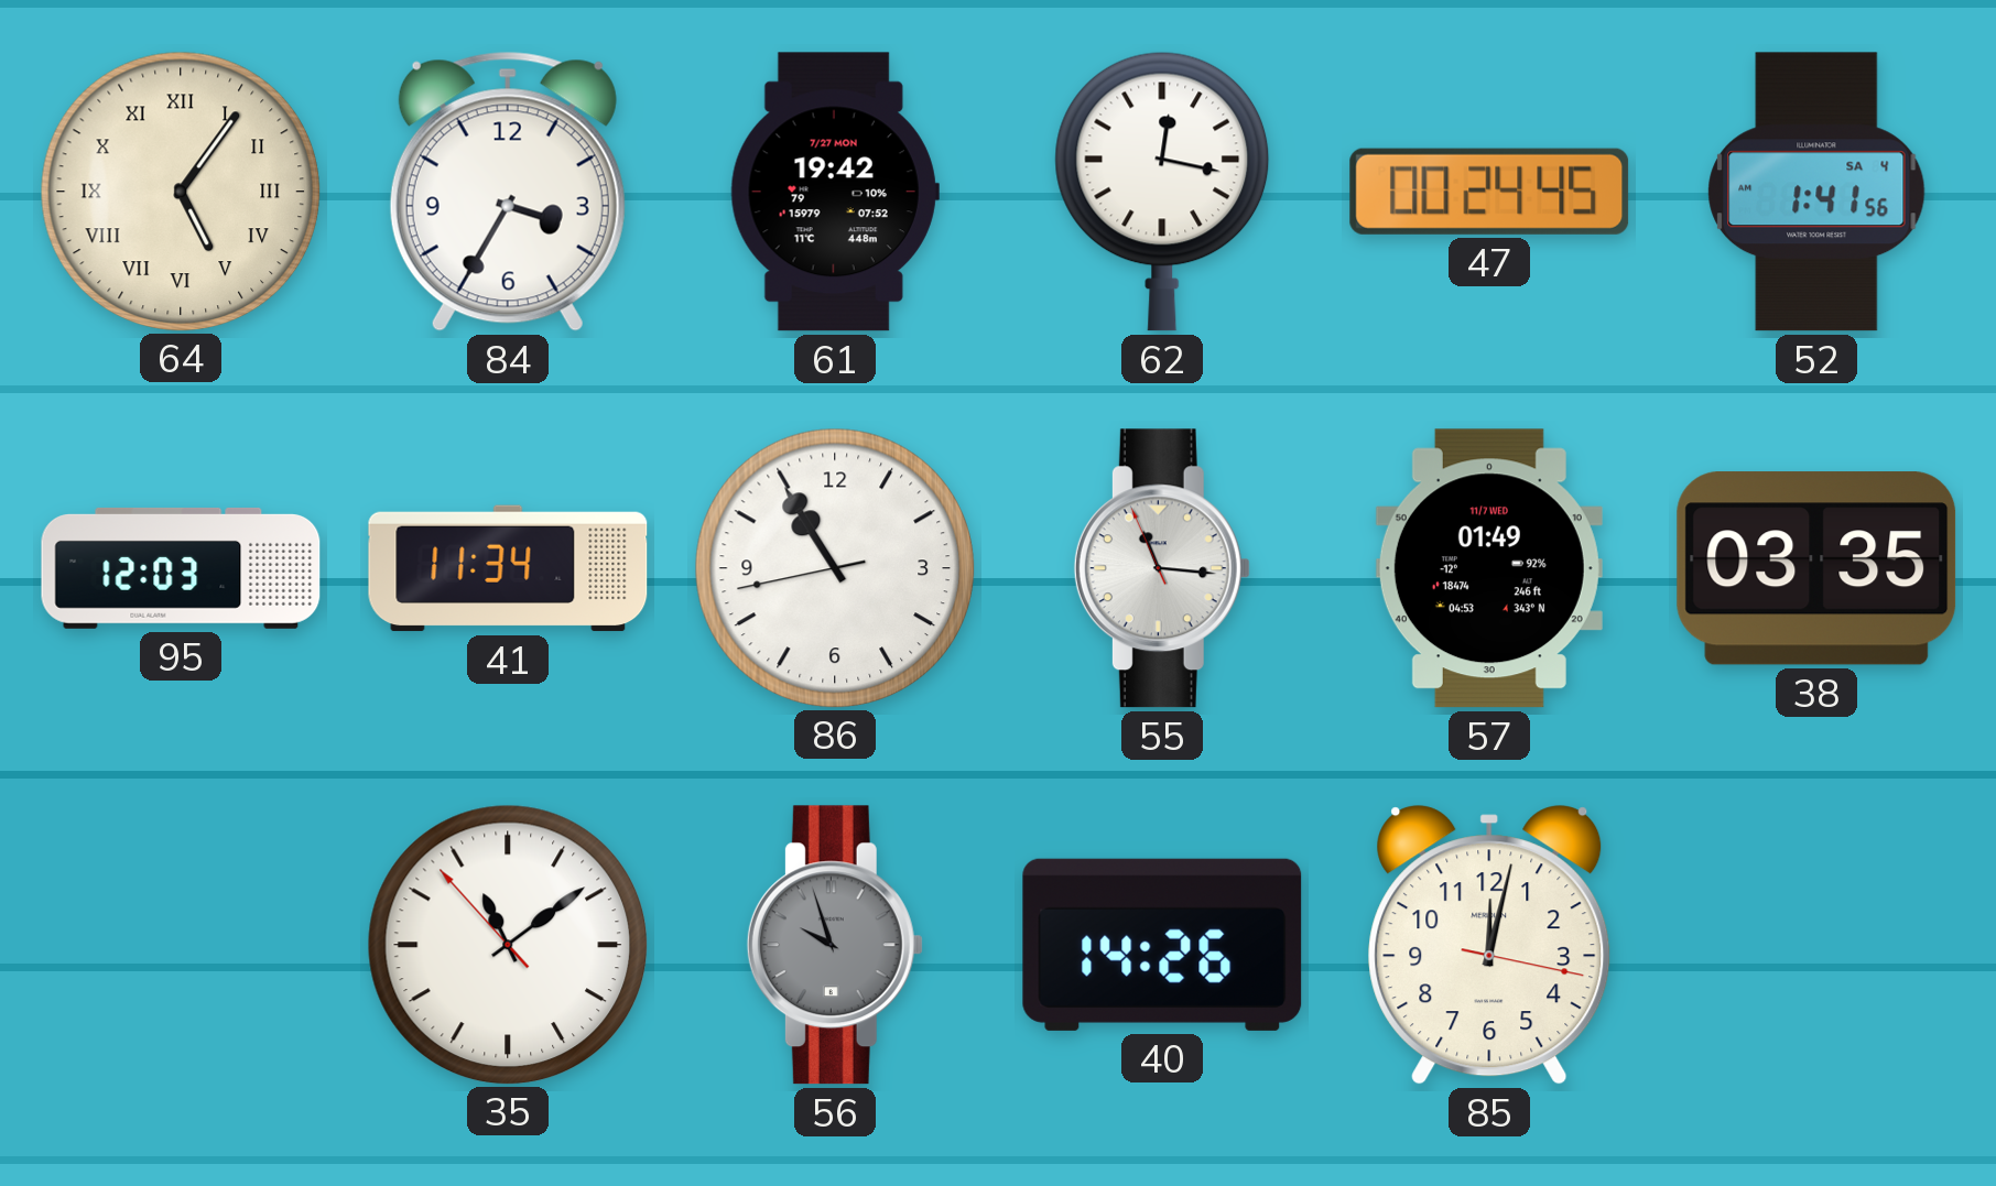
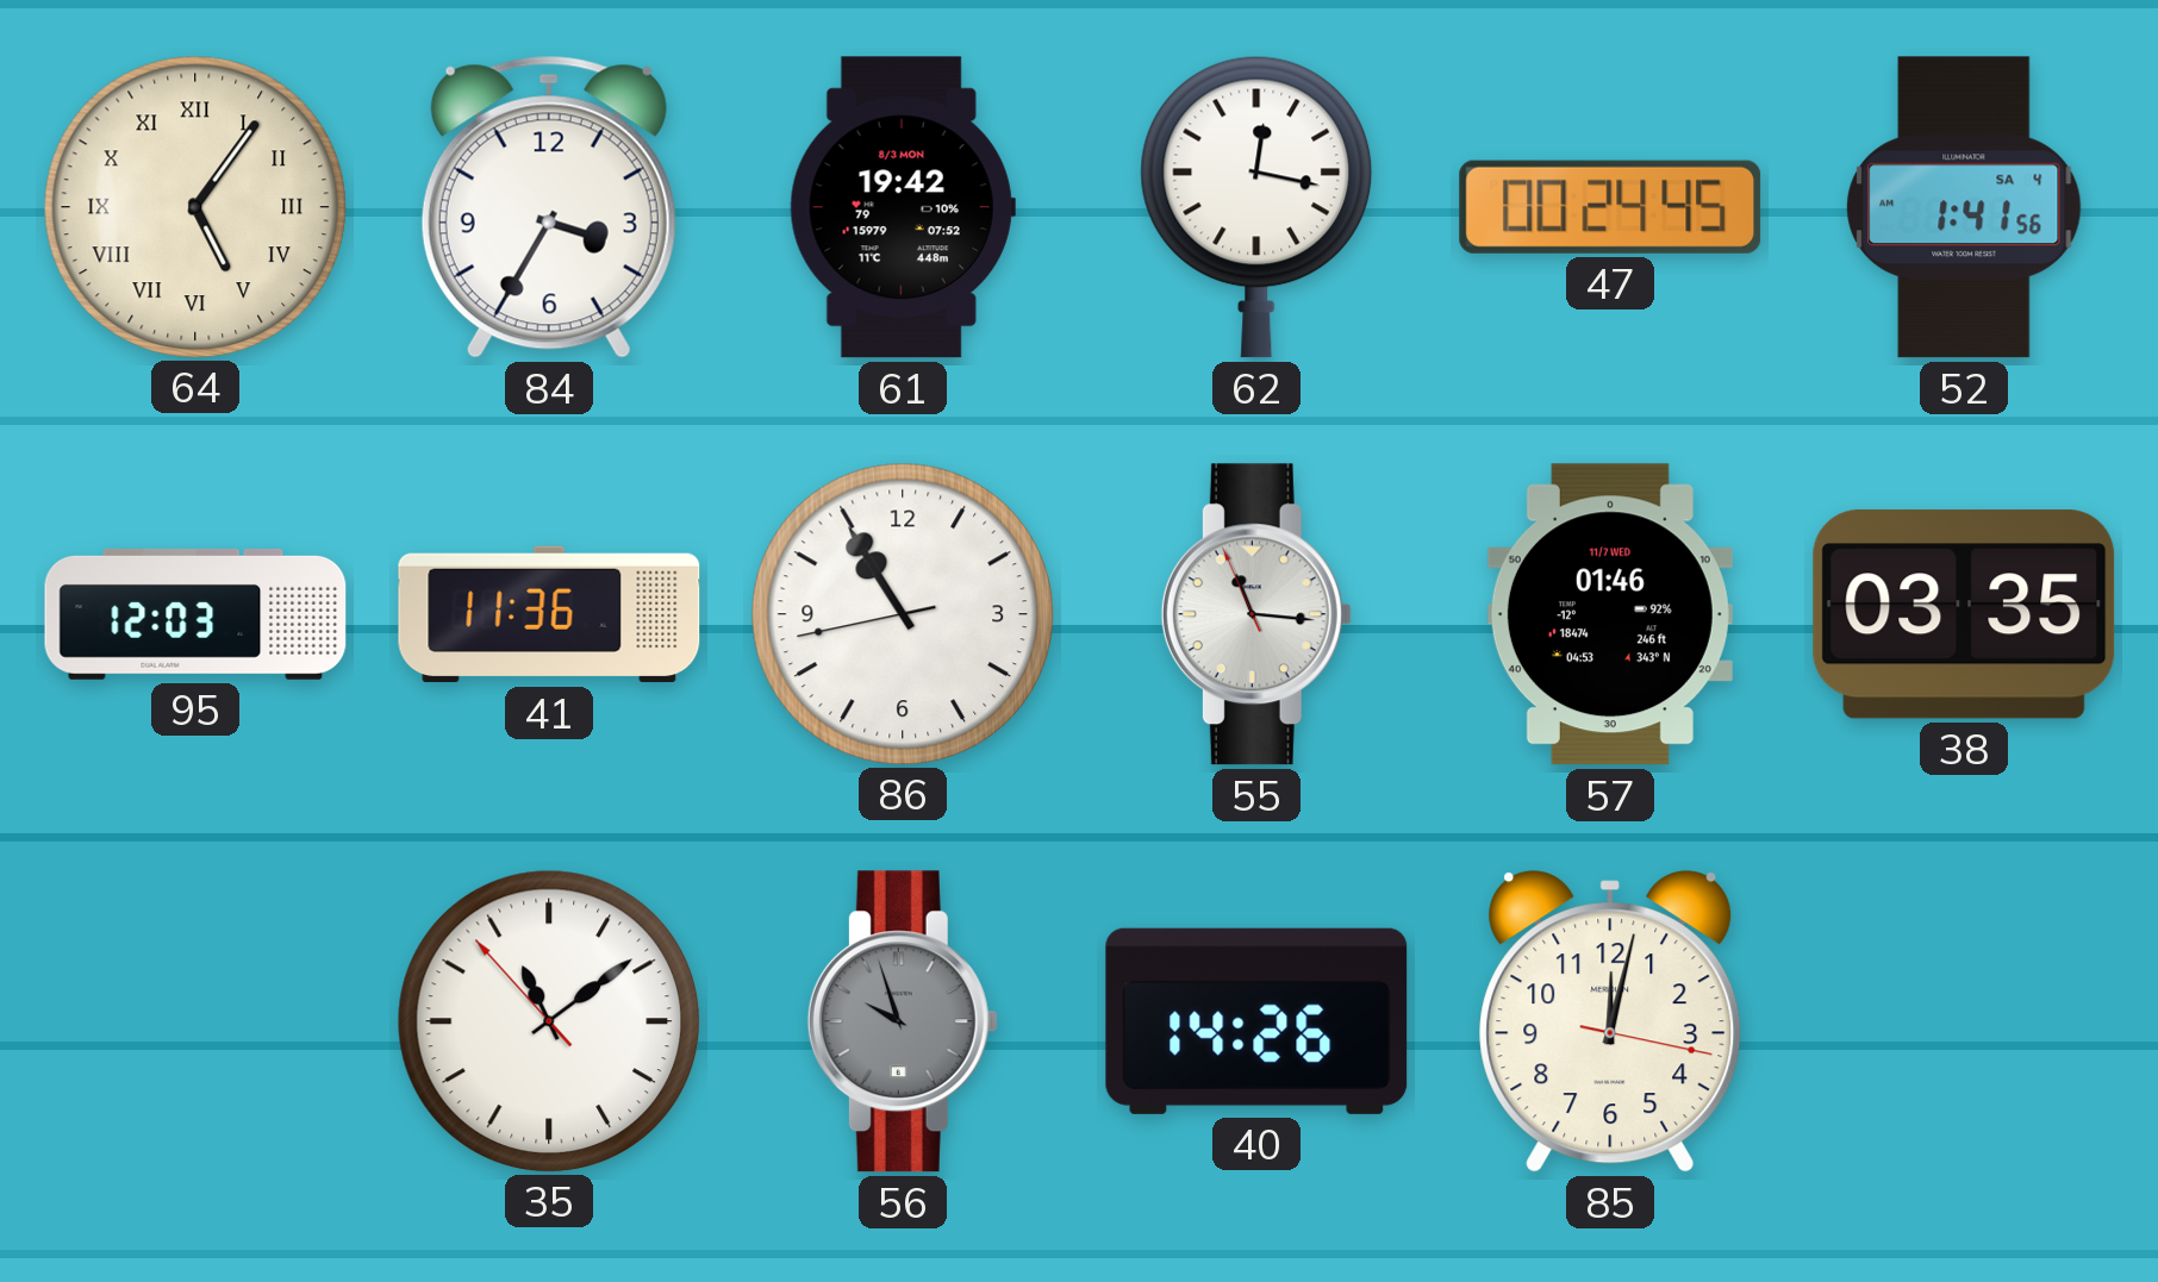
61 date: 7/27 MON -> 8/3 MON
41: 11:34 -> 11:36
57: 01:49 -> 01:46
